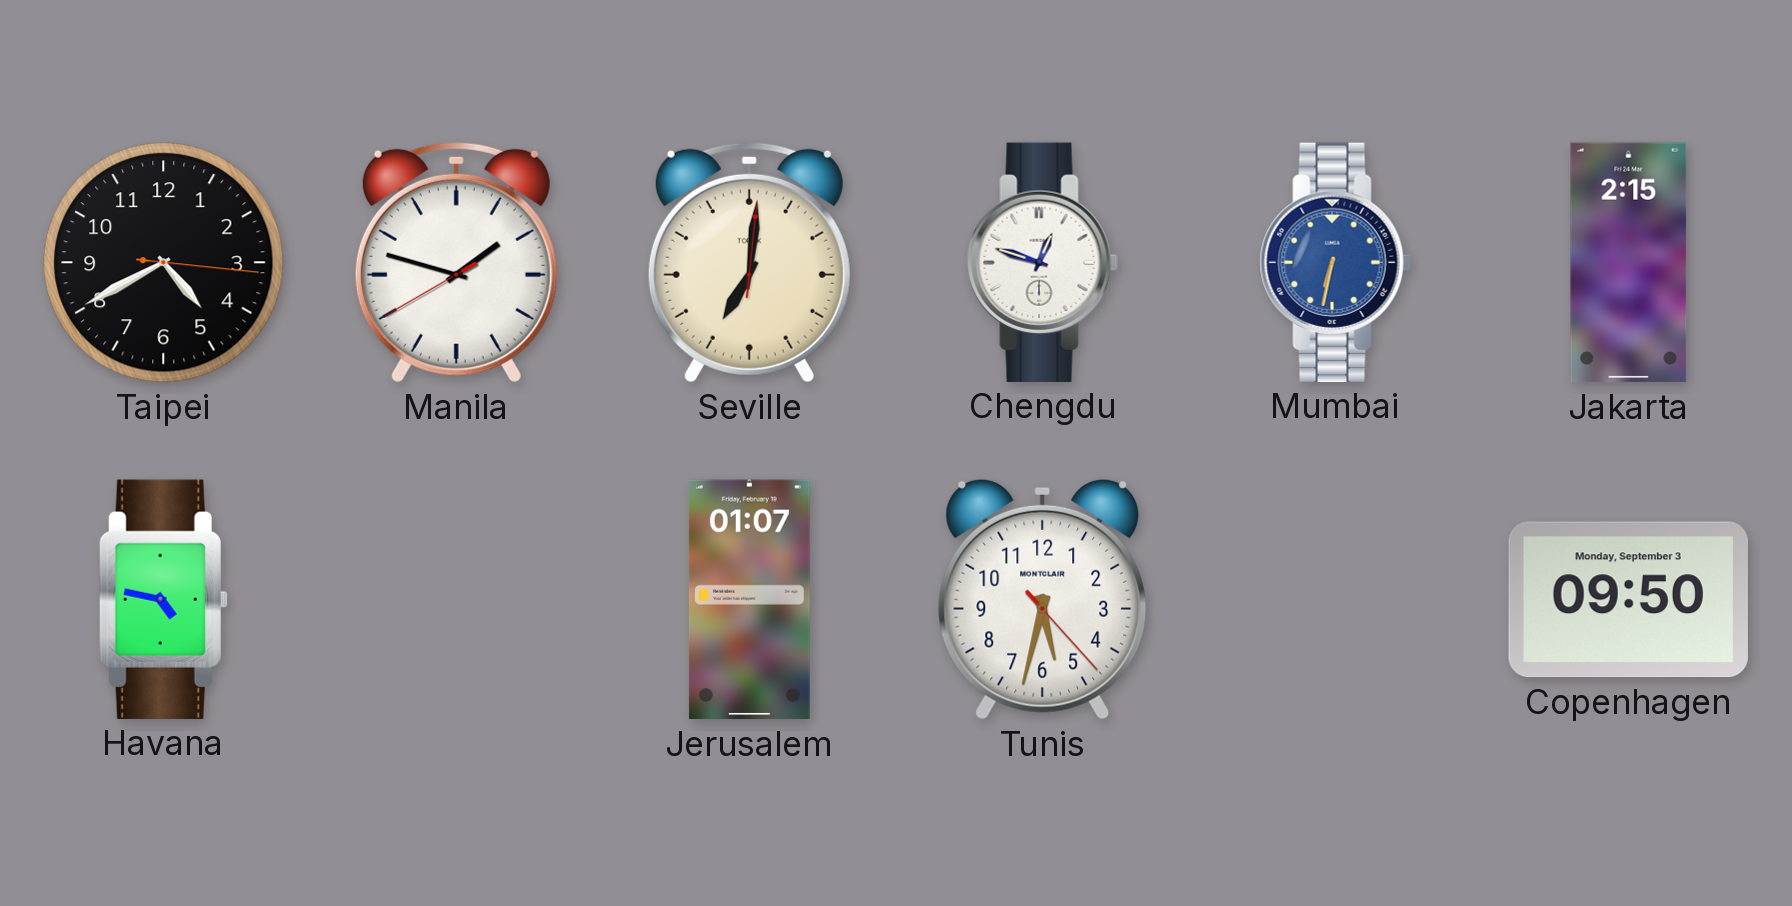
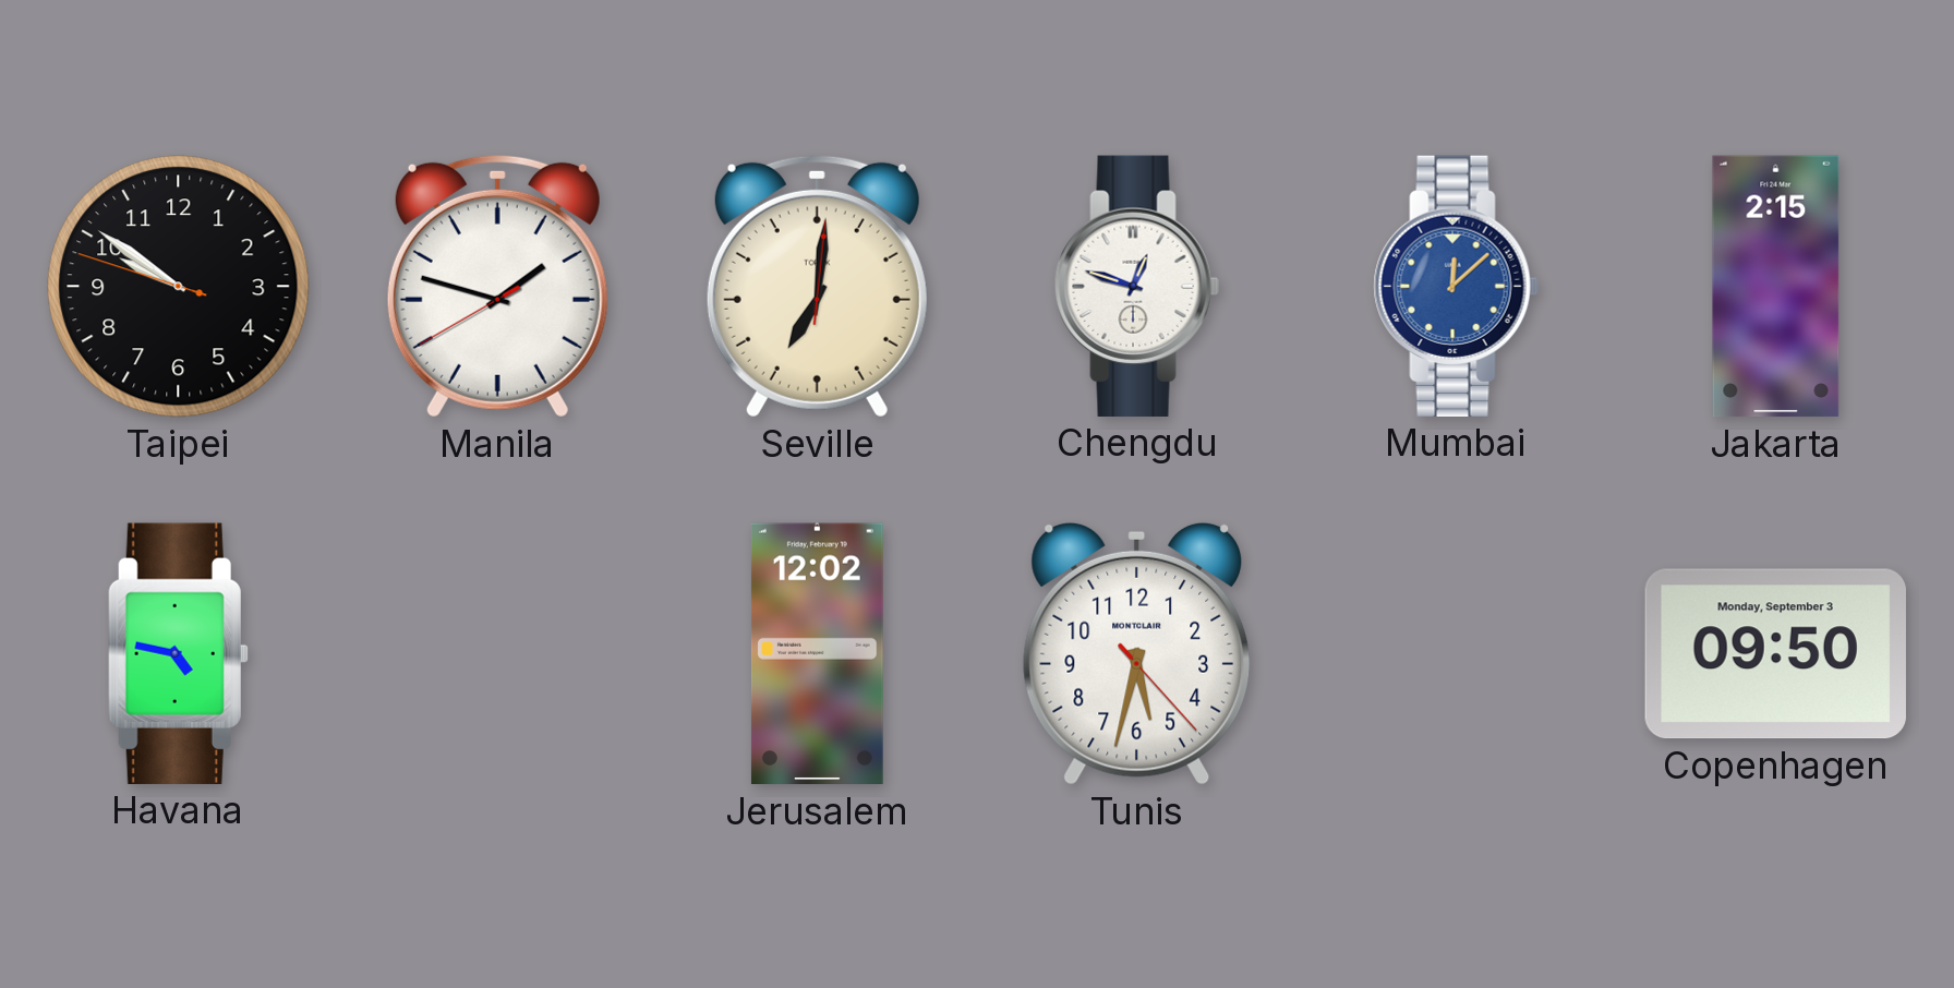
Taipei: 4:40 -> 9:50
Mumbai: 6:32 -> 12:08
Jerusalem: 01:07 -> 12:02
